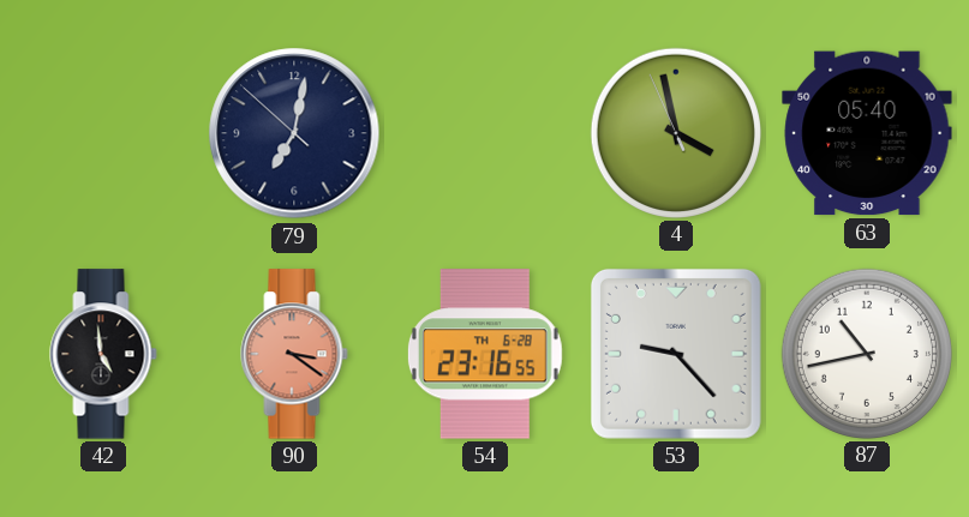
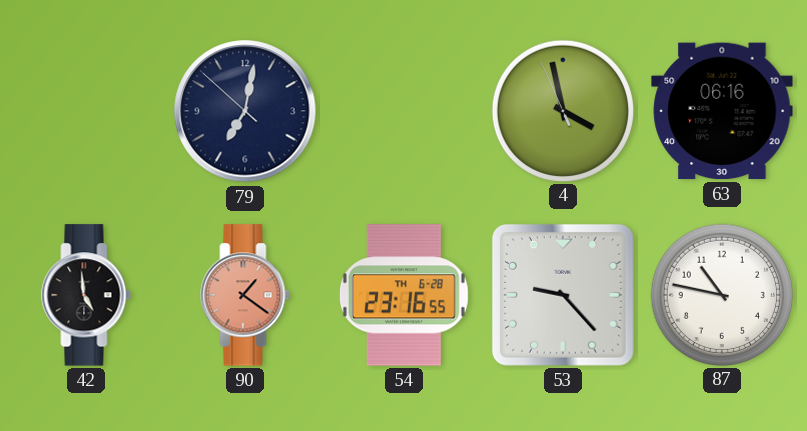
63: 05:40 -> 06:16
90: 3:21 -> 1:21
87: 10:43 -> 10:47
